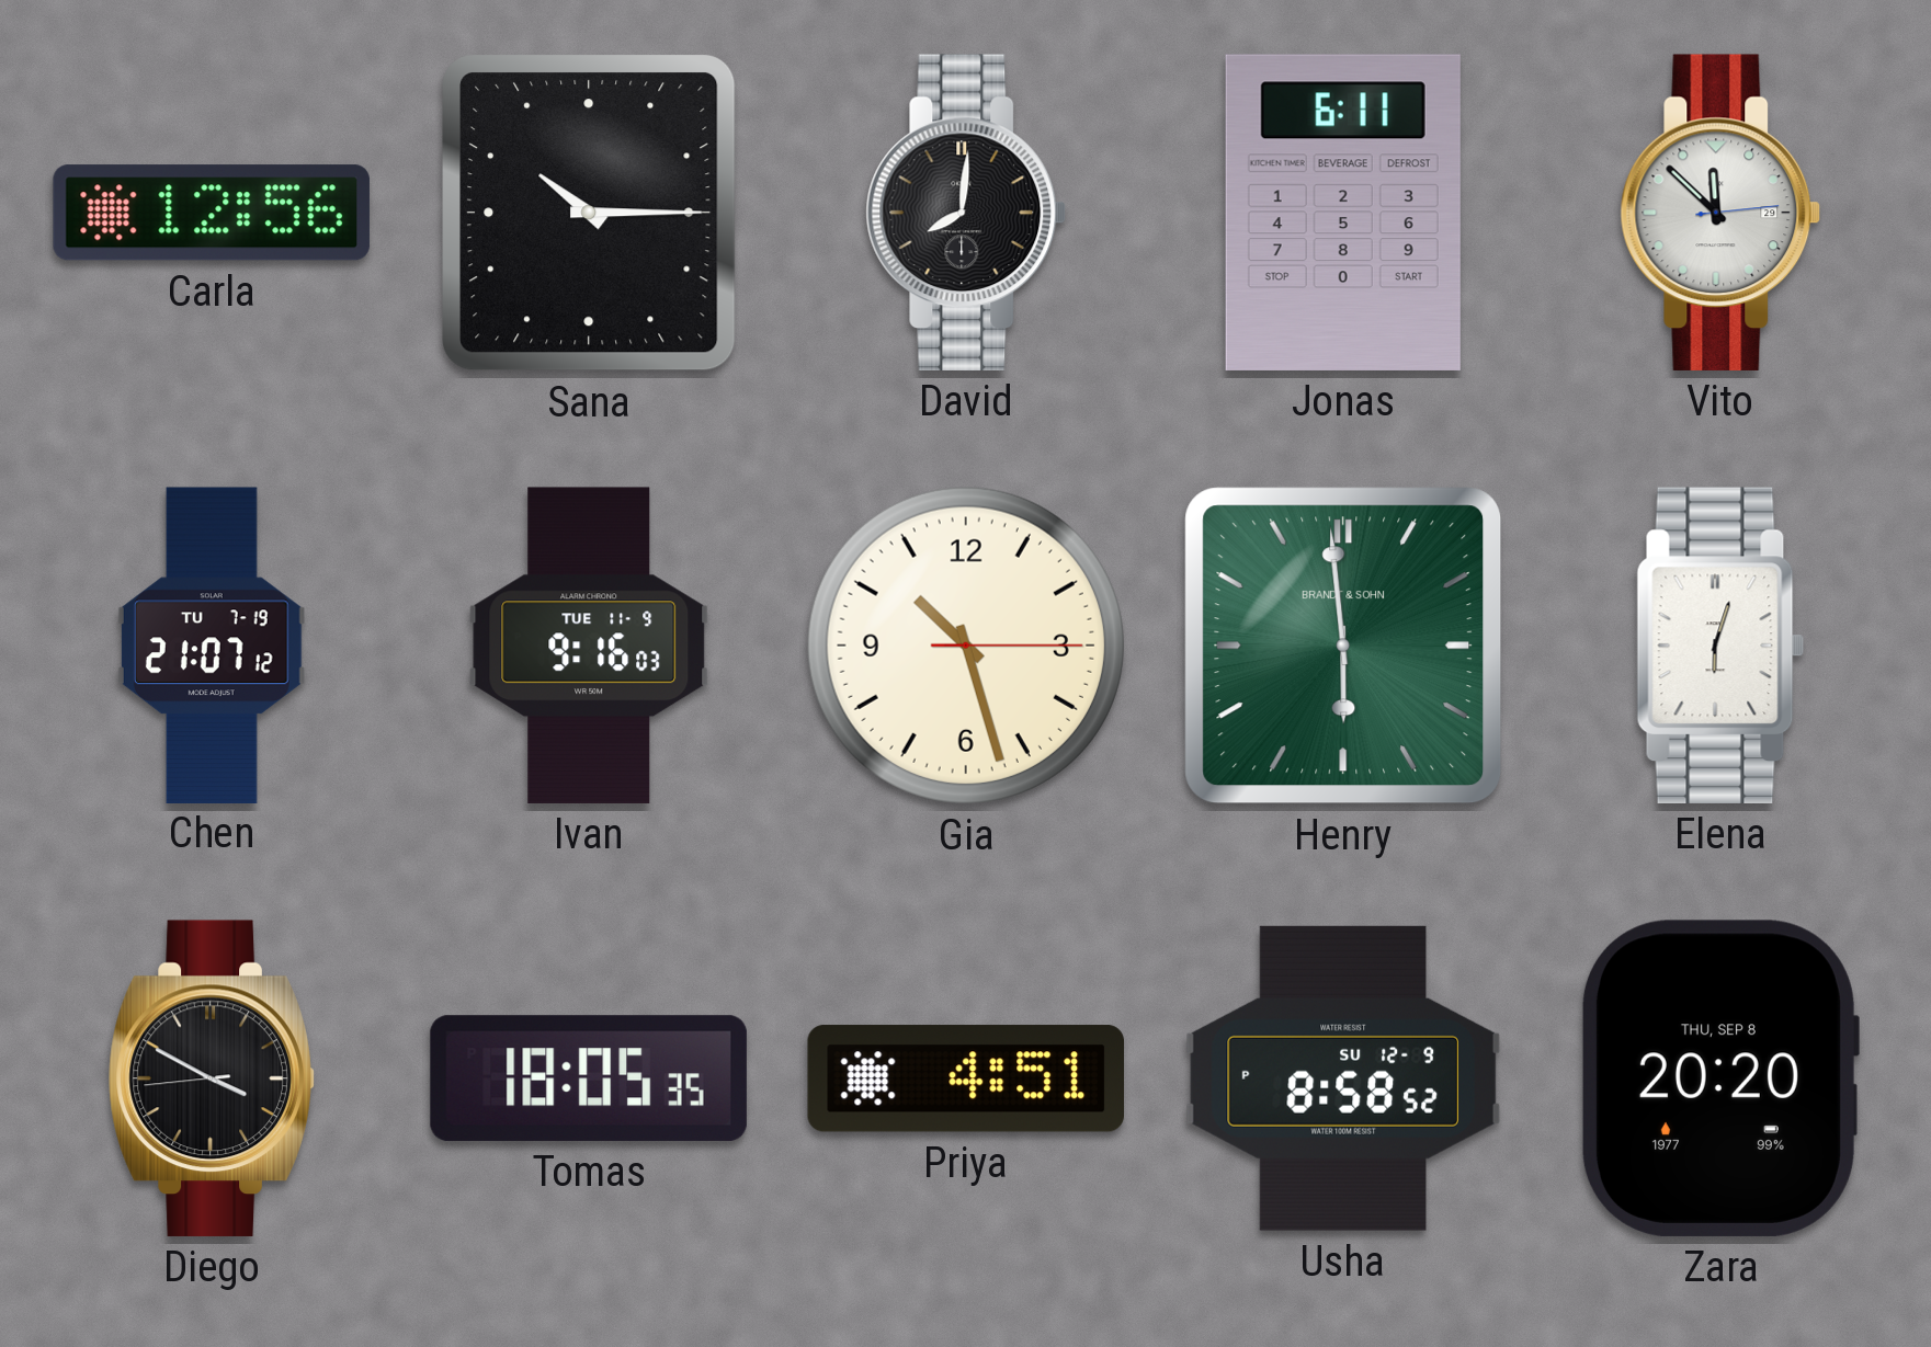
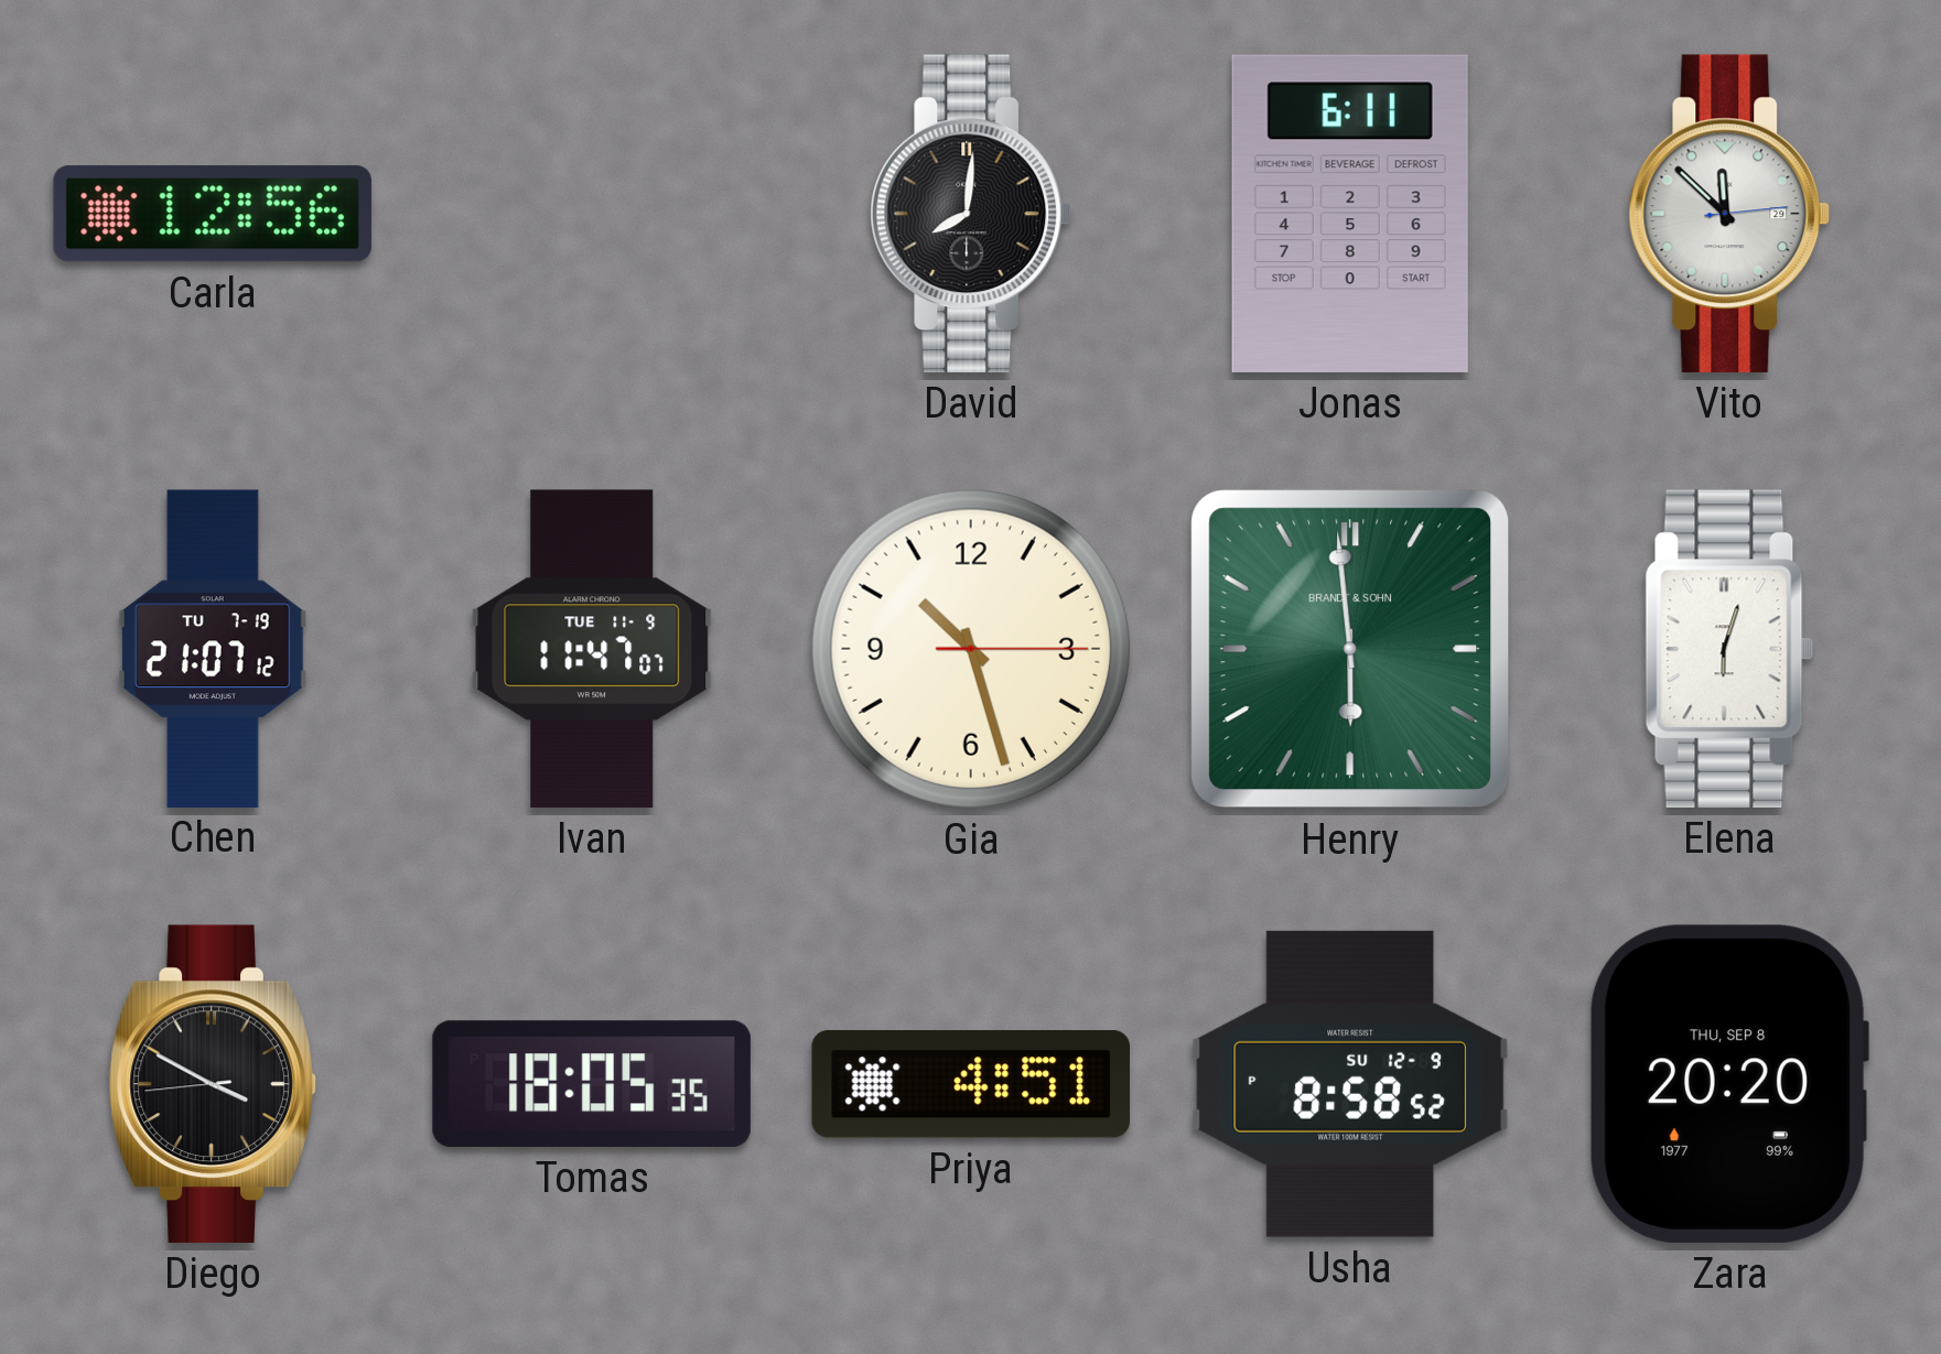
Sana: 10:15 -> none
Ivan: 9:16 -> 11:47
